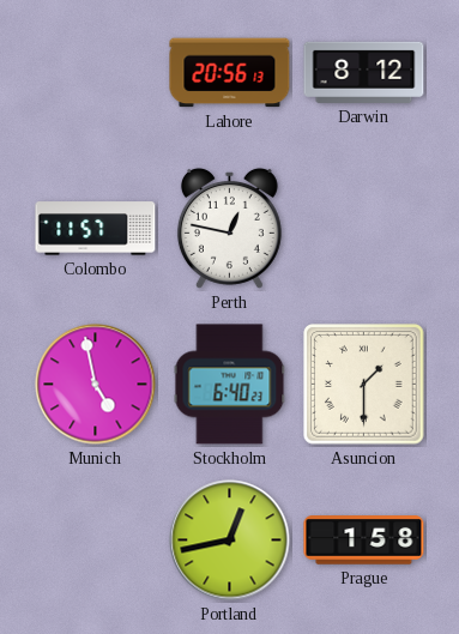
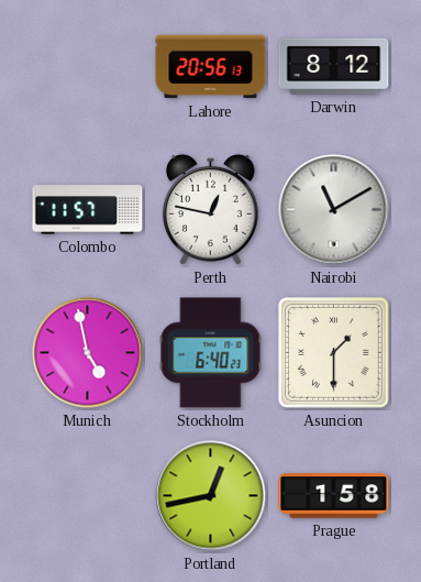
Nairobi: none -> 11:10
